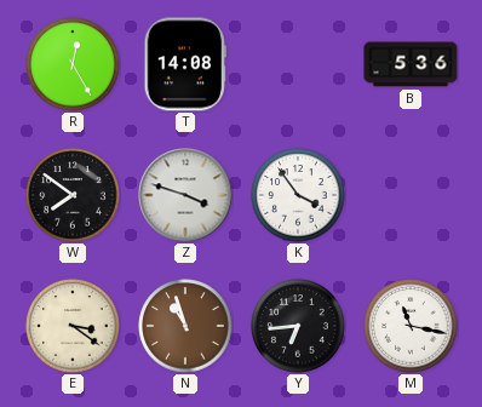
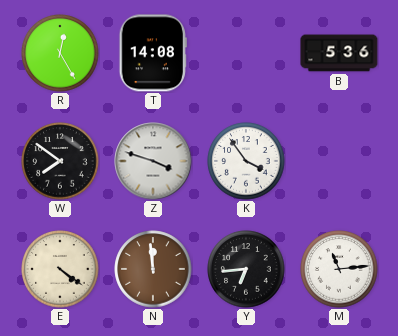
E: 3:21 -> 4:21
N: 10:57 -> 11:59
M: 11:17 -> 11:14
